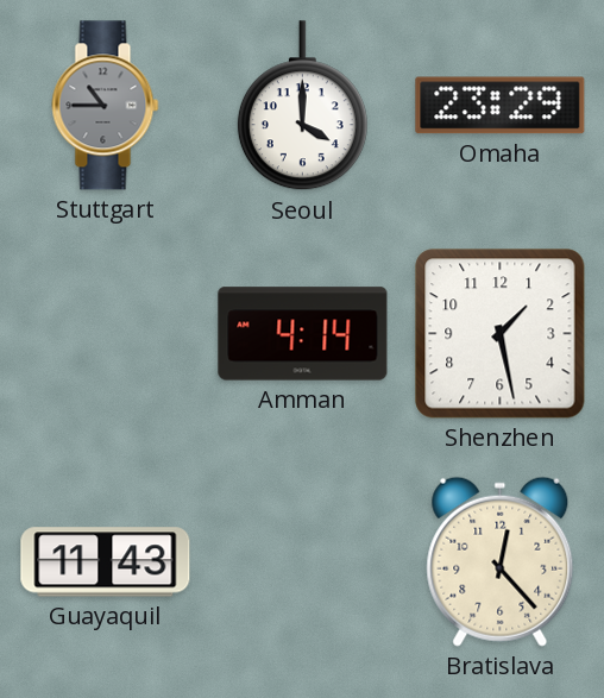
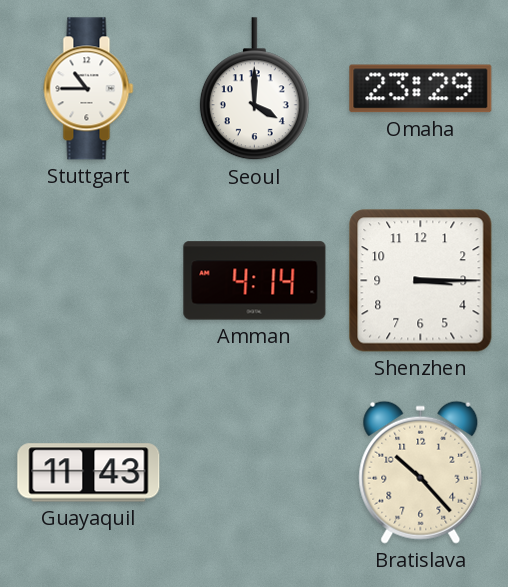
Stuttgart dial: grey -> white
Shenzhen: 1:28 -> 3:15
Bratislava: 12:23 -> 10:23
